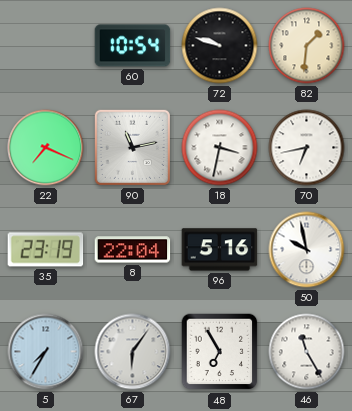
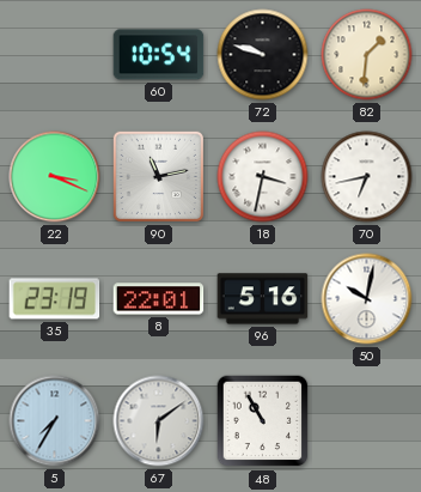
22: 7:19 -> 3:19
8: 22:04 -> 22:01
50: 9:58 -> 10:02
67: 6:06 -> 6:09
48: 6:55 -> 10:55
46: 11:25 -> none
